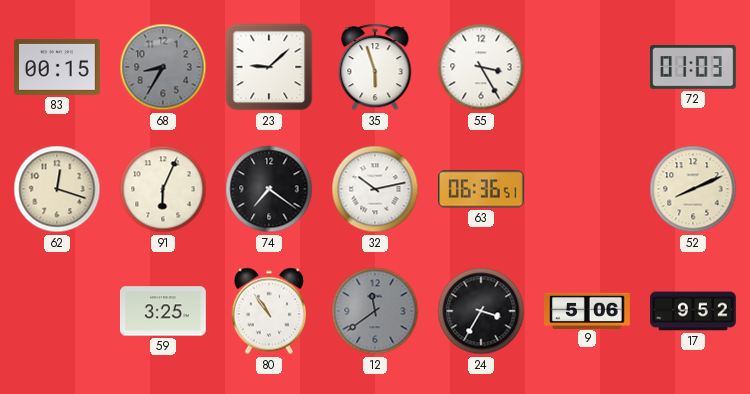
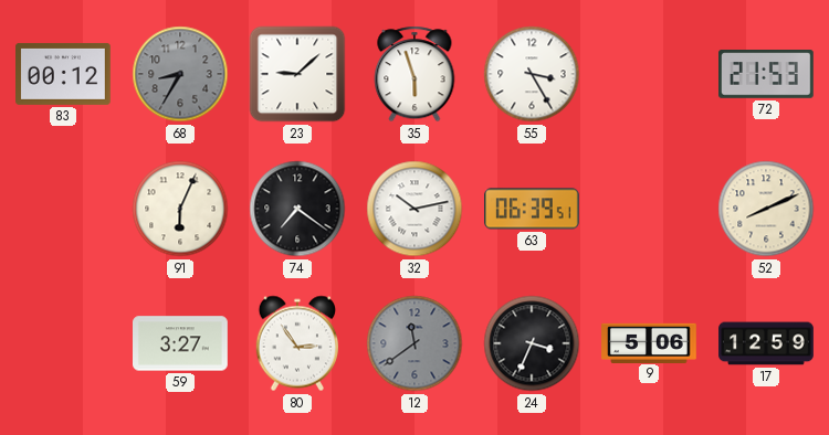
83: 00:15 -> 00:12
72: 01:03 -> 21:53
62: 12:18 -> none
63: 06:36 -> 06:39
59: 3:25 -> 3:27
80: 10:54 -> 2:54
24: 3:35 -> 3:34
17: 9:52 -> 12:59
